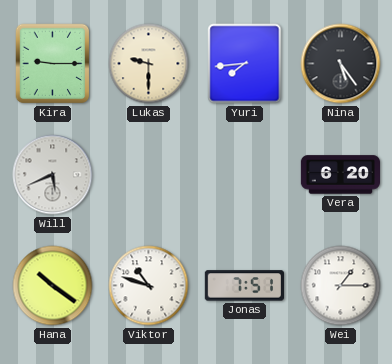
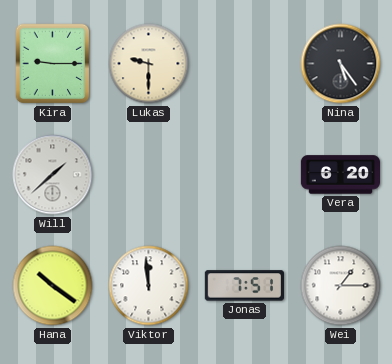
Yuri: 7:44 -> none
Will: 5:41 -> 1:38
Viktor: 10:48 -> 11:59
